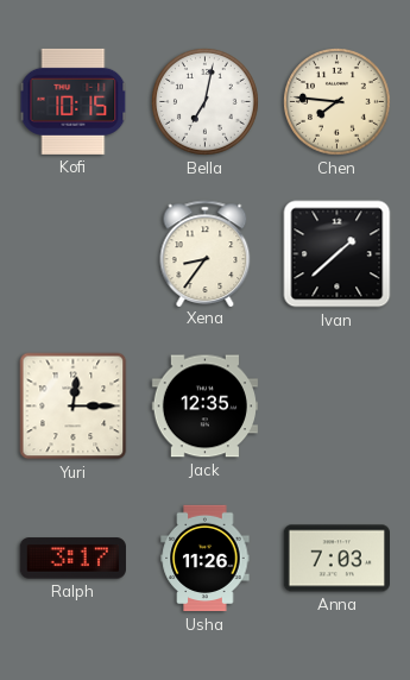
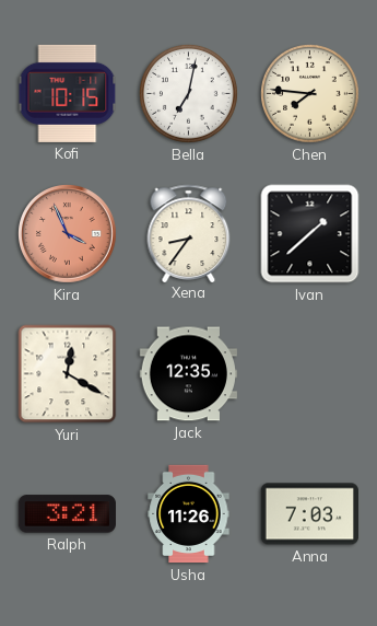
Kira: none -> 3:56
Yuri: 12:15 -> 12:20
Ralph: 3:17 -> 3:21
